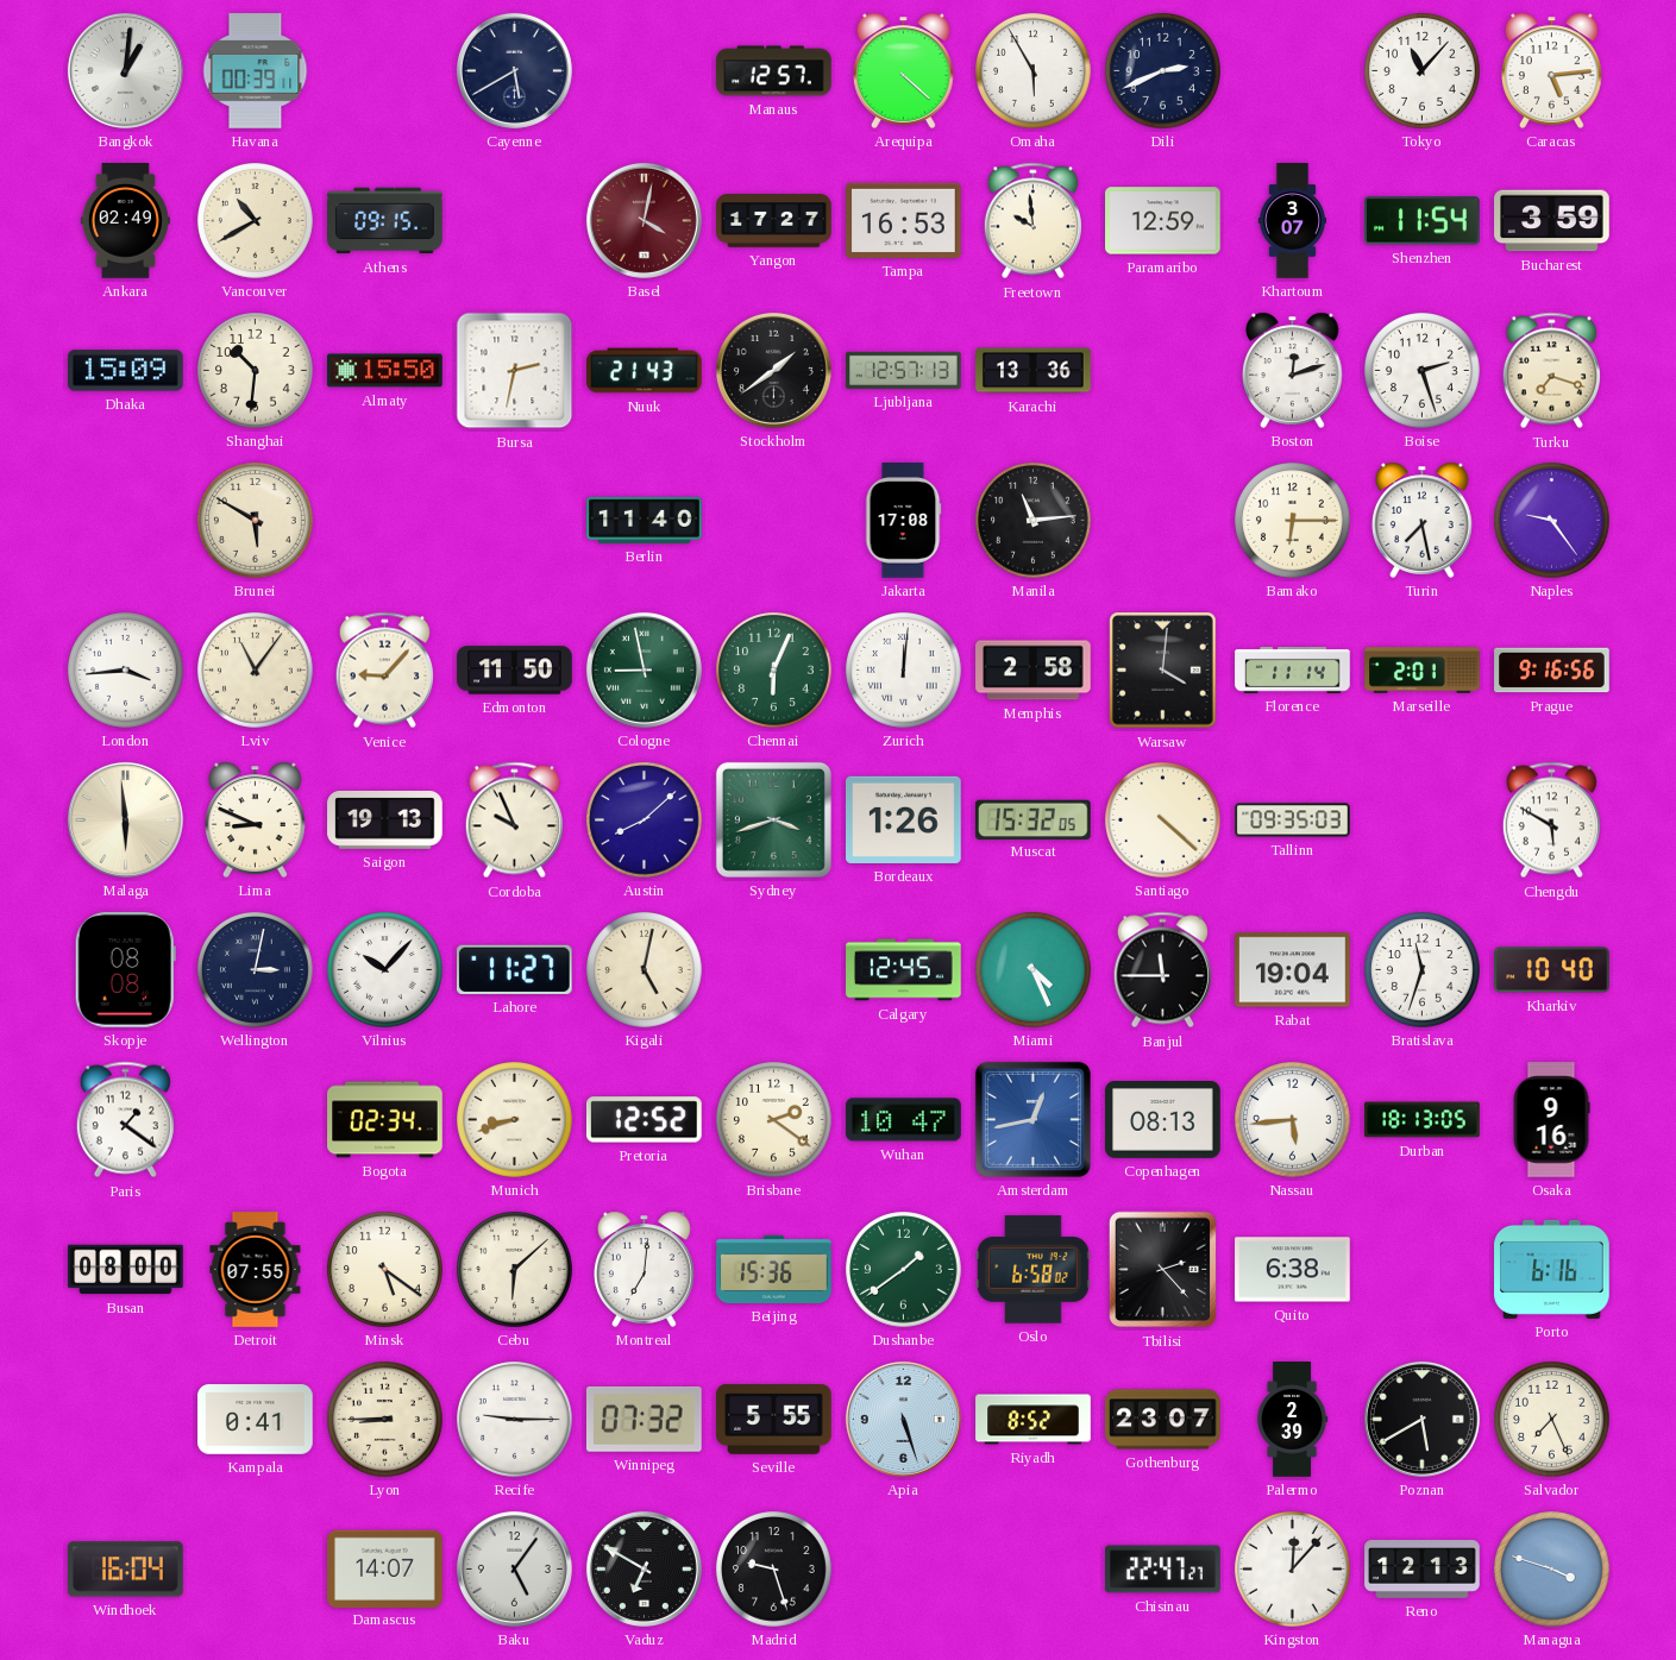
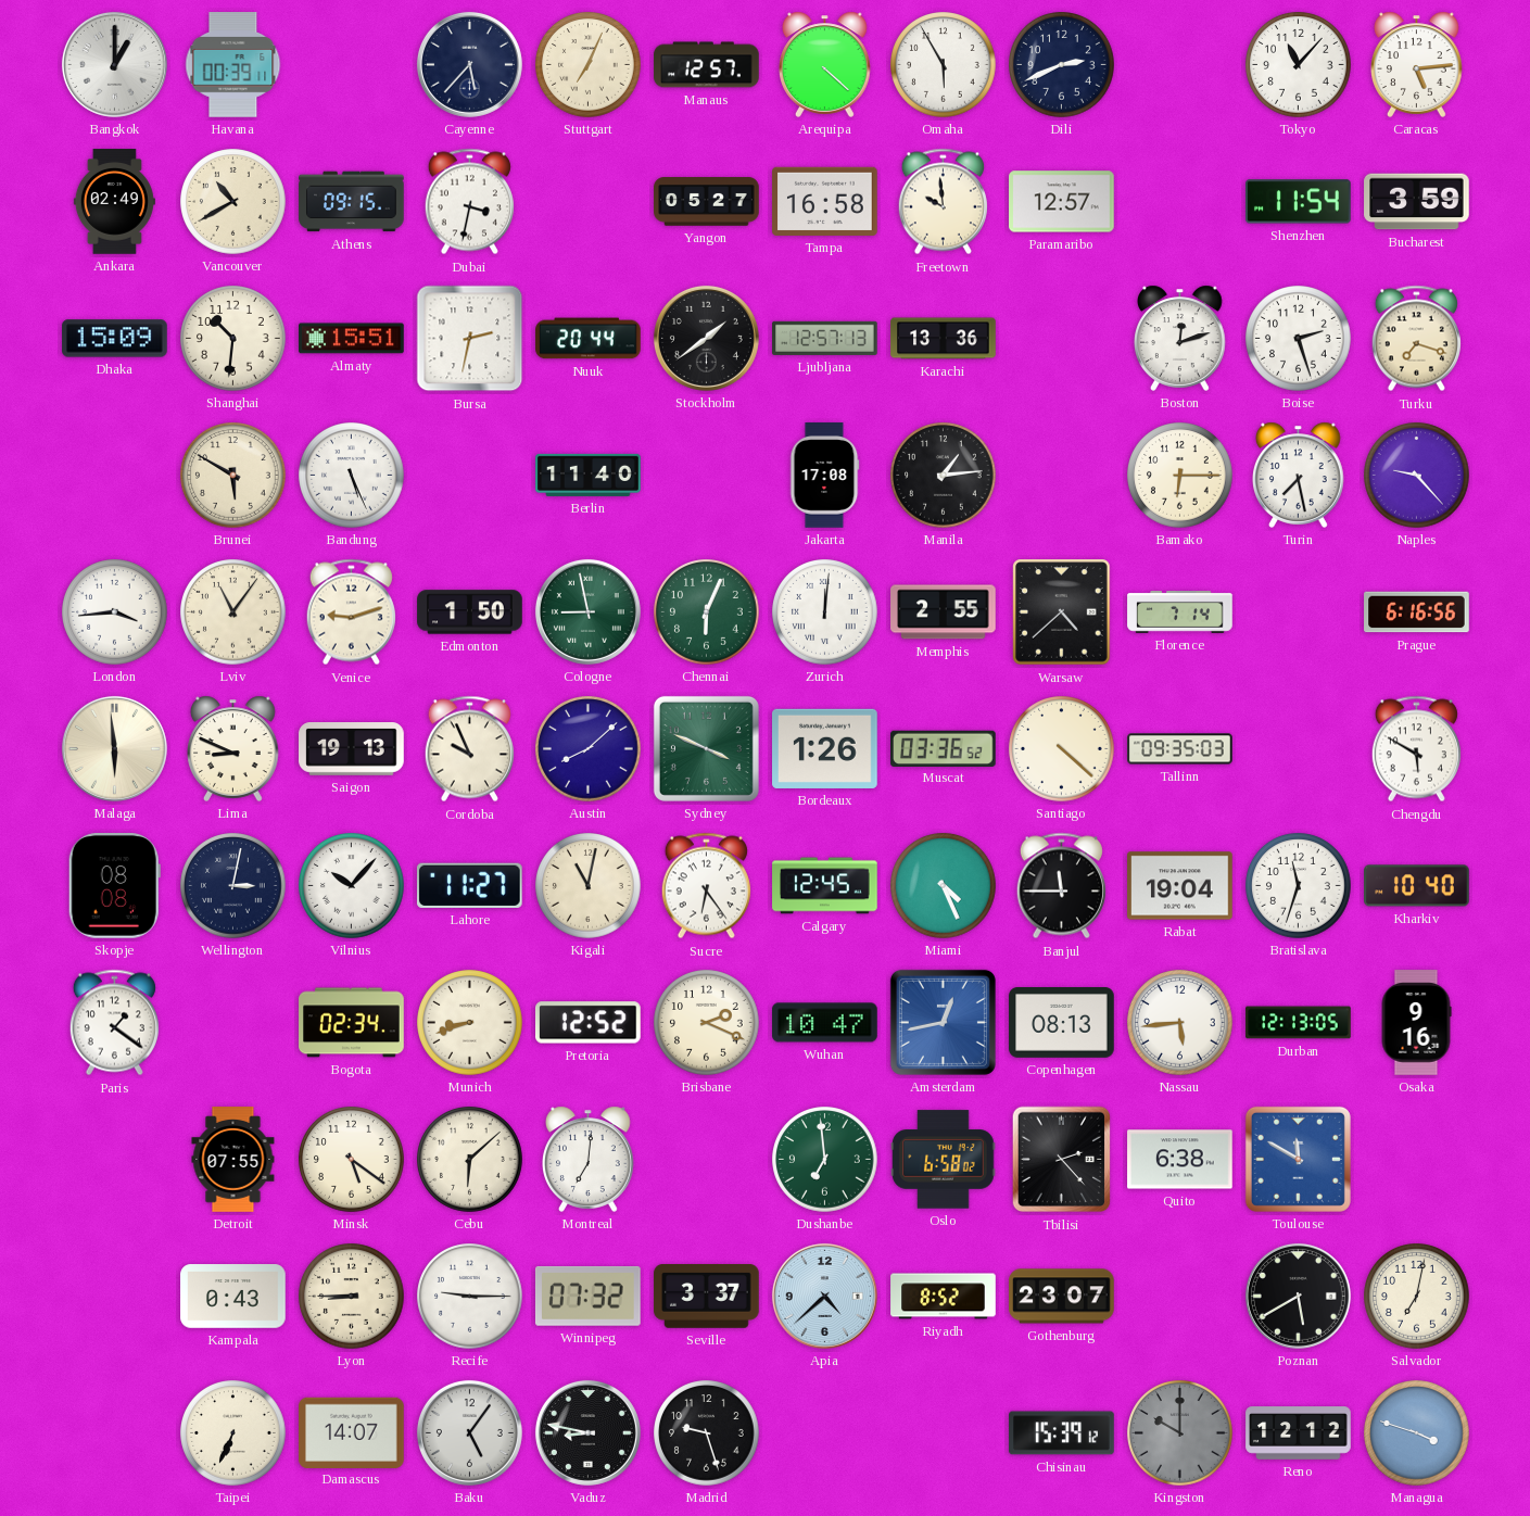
Bangkok: 1:01 -> 1:00
Cayenne: 5:40 -> 5:37
Stuttgart: none -> 7:04
Dubai: none -> 3:32
Basel: 4:02 -> none
Yangon: 17:27 -> 05:27
Tampa: 16:53 -> 16:58
Paramaribo: 12:59 -> 12:57
Khartoum: 3:07 -> none
Almaty: 15:50 -> 15:51
Nuuk: 21:43 -> 20:44
Bandung: none -> 5:26
Manila: 11:14 -> 1:14
Naples: 9:24 -> 9:23
Venice: 9:07 -> 9:12
Edmonton: 11:50 -> 1:50
Memphis: 2:58 -> 2:55
Warsaw: 4:01 -> 4:38
Florence: 11:14 -> 7:14
Marseille: 2:01 -> none
Prague: 9:16 -> 6:16
Sydney: 3:42 -> 3:49
Muscat: 15:32 -> 03:36
Kigali: 5:02 -> 11:02
Sucre: none -> 6:24
Brisbane: 2:21 -> 2:19
Durban: 18:13 -> 12:13
Busan: 08:00 -> none
Beijing: 15:36 -> none
Dushanbe: 1:39 -> 6:59
Toulouse: none -> 11:50
Porto: 6:16 -> none
Kampala: 0:41 -> 0:43
Seville: 5:55 -> 3:37
Apia: 5:27 -> 4:38
Palermo: 2:39 -> none
Salvador: 7:26 -> 7:02
Windhoek: 16:04 -> none
Taipei: none -> 6:34
Vaduz: 6:50 -> 8:47
Chisinau: 22:47 -> 15:39
Kingston: 12:07 -> 10:00
Kingston dial: white -> grey
Reno: 12:13 -> 12:12
